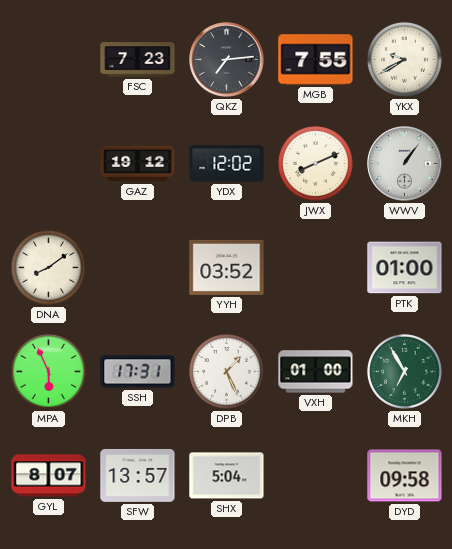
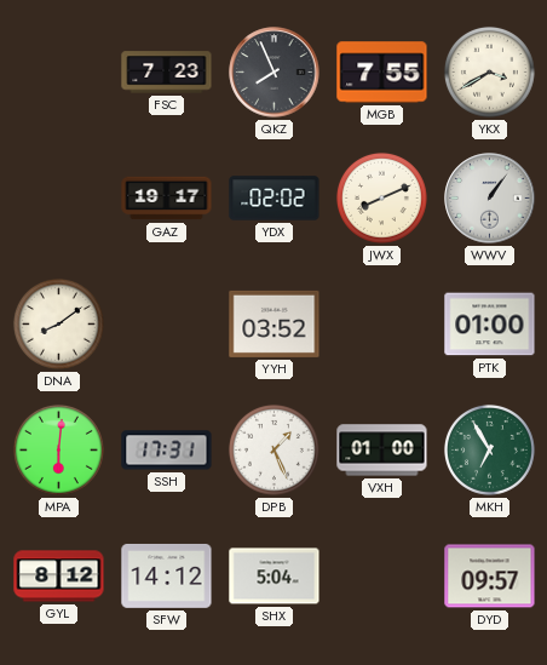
QKZ: 7:14 -> 7:56
YKX: 9:40 -> 3:40
GAZ: 19:12 -> 19:17
YDX: 12:02 -> 02:02
MPA: 5:56 -> 6:01
GYL: 8:07 -> 8:12
SFW: 13:57 -> 14:12
DYD: 09:58 -> 09:57
